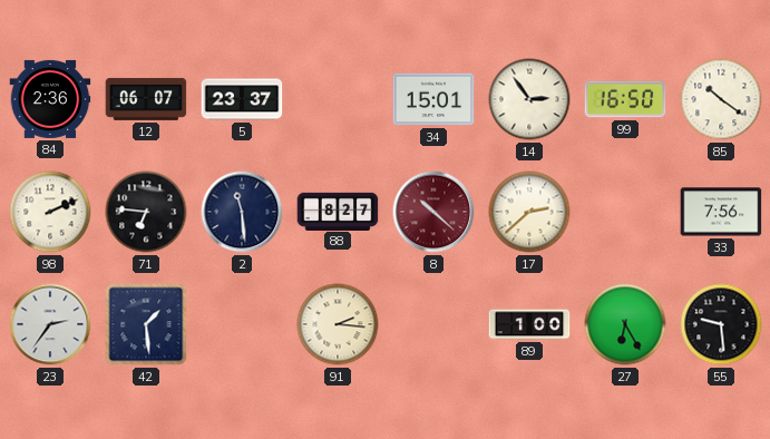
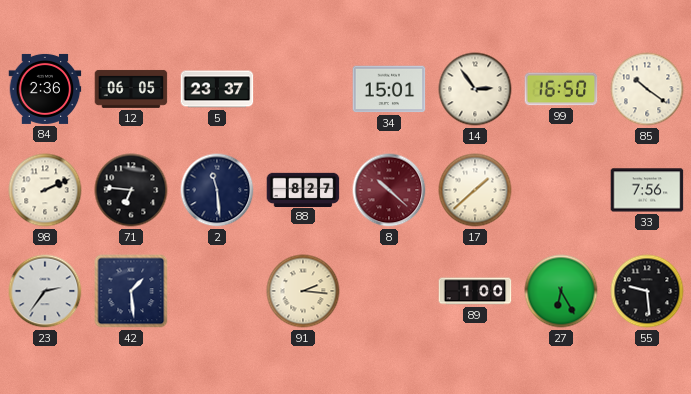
12: 06:07 -> 06:05
17: 2:38 -> 1:38
